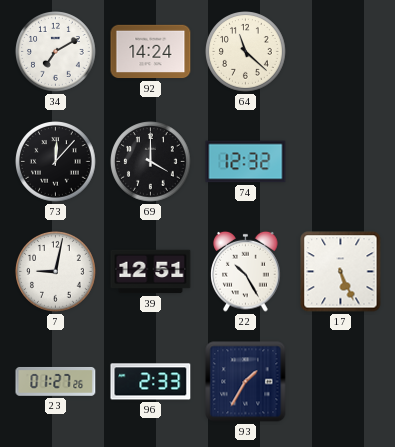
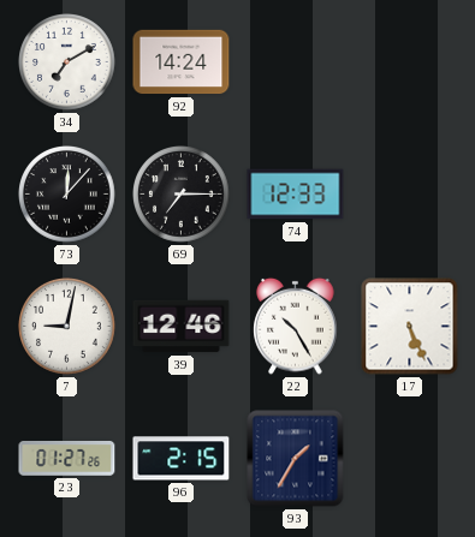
64: 11:22 -> none
69: 4:00 -> 7:15
74: 12:32 -> 12:33
39: 12:51 -> 12:46
96: 2:33 -> 2:15
